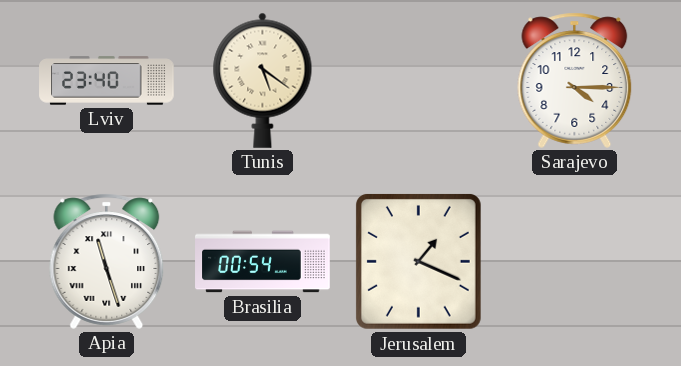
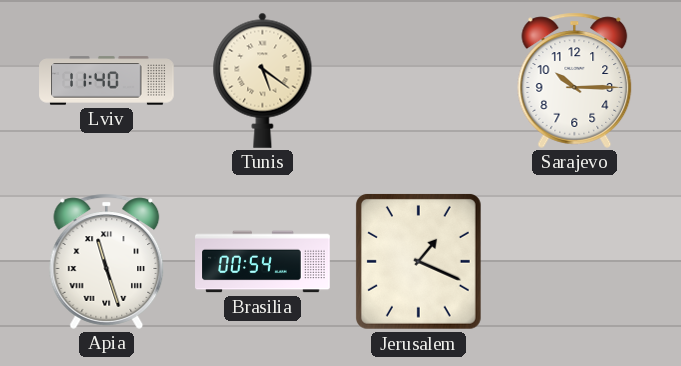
Lviv: 23:40 -> 11:40
Sarajevo: 4:15 -> 10:15
